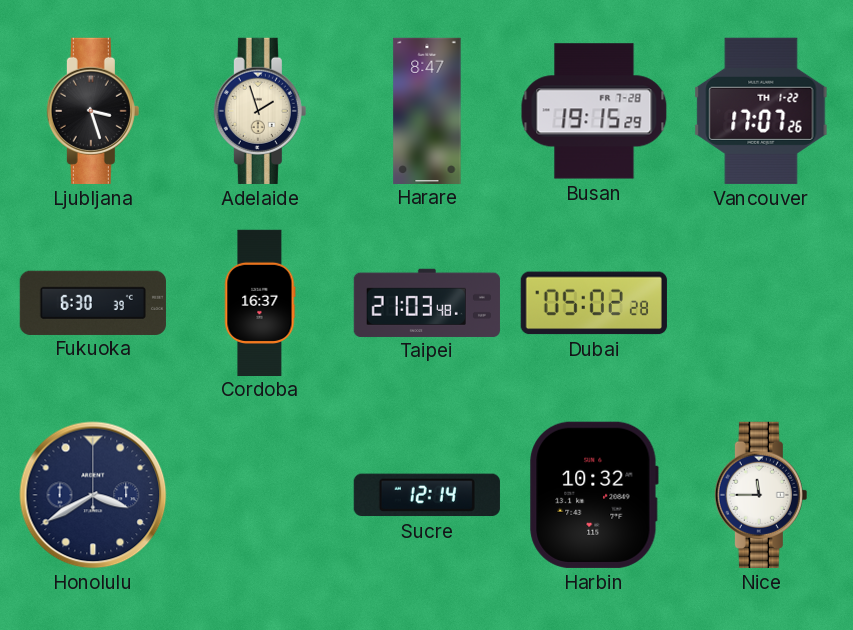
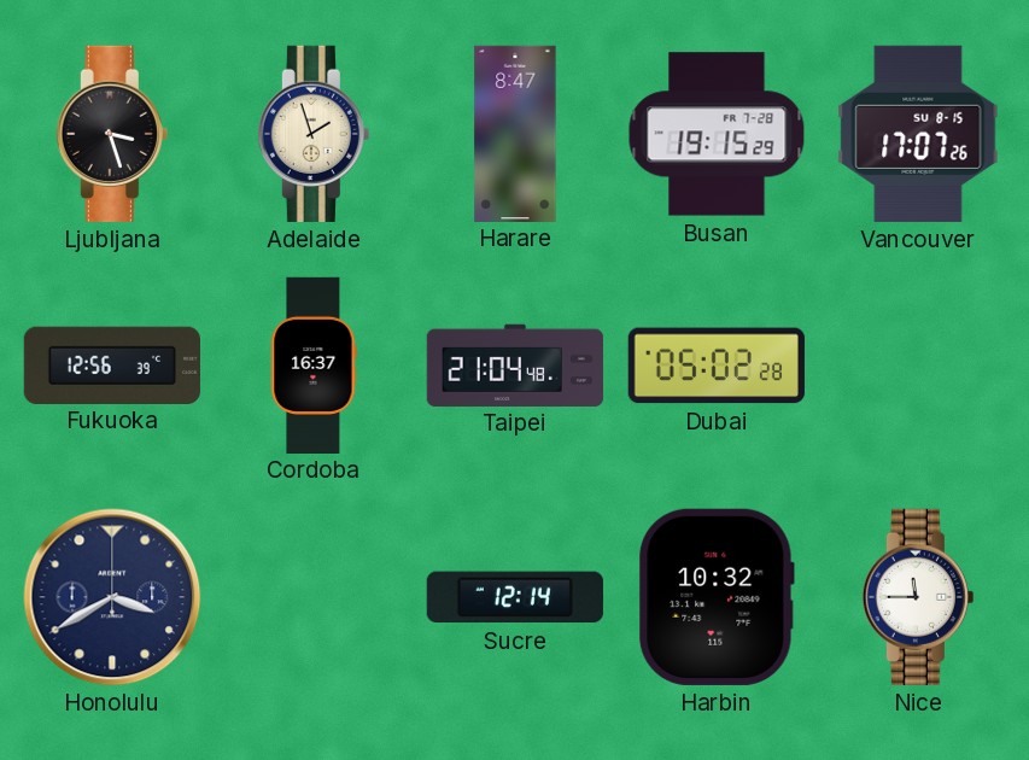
Vancouver date: TH 1-22 -> SU 8-15
Fukuoka: 6:30 -> 12:56
Taipei: 21:03 -> 21:04
